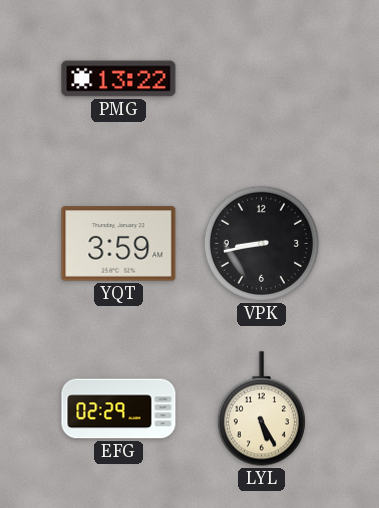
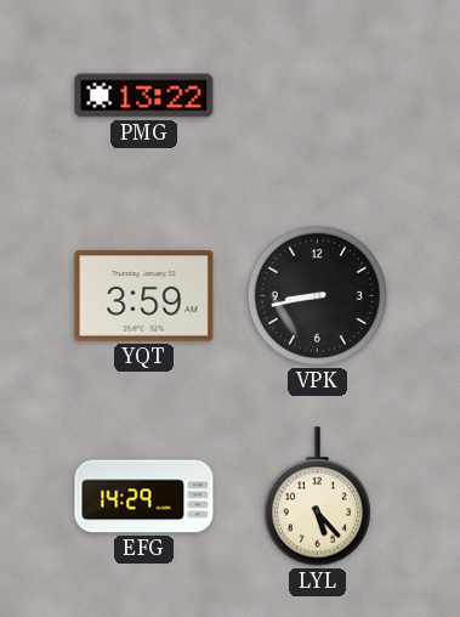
EFG: 02:29 -> 14:29
LYL: 5:25 -> 5:23
